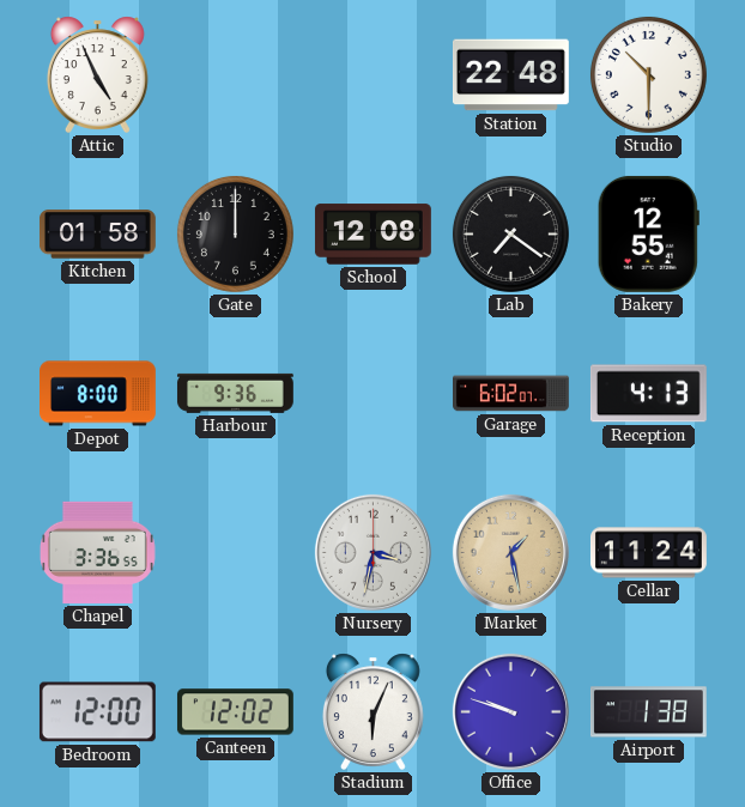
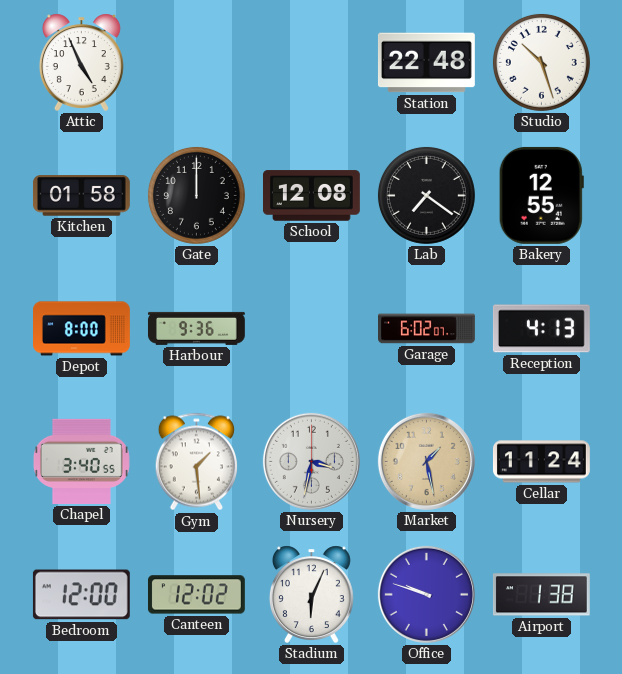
Studio: 10:30 -> 10:27
Chapel: 3:36 -> 3:40
Gym: none -> 1:29
